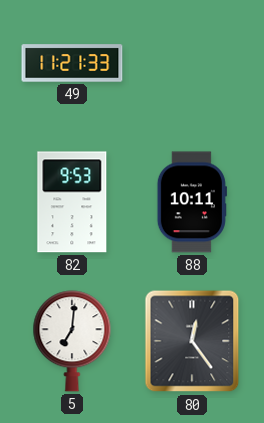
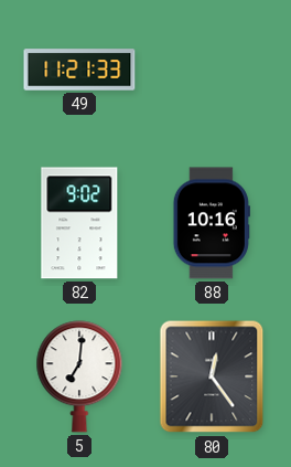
82: 9:53 -> 9:02
88: 10:11 -> 10:16
